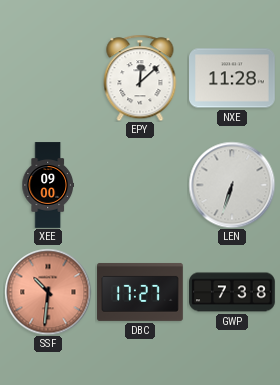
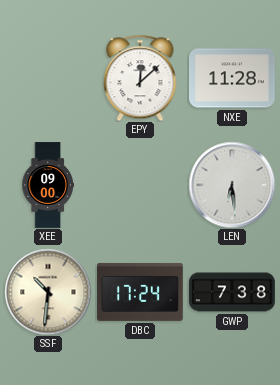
LEN: 6:33 -> 6:29
SSF dial: salmon -> cream
DBC: 17:27 -> 17:24
